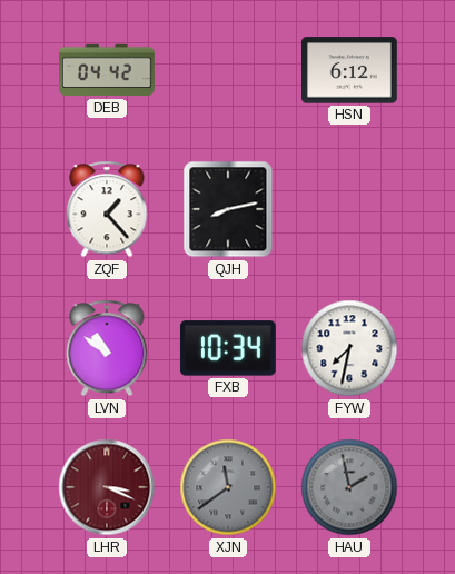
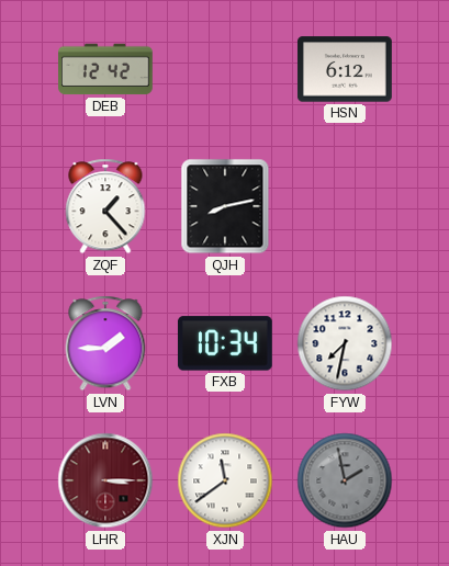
DEB: 04:42 -> 12:42
LVN: 10:51 -> 1:45
LHR: 3:19 -> 3:15
XJN dial: grey -> white
